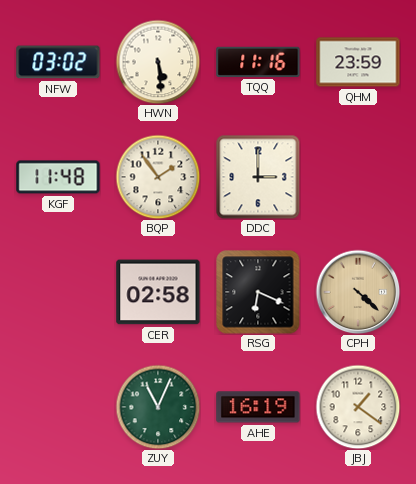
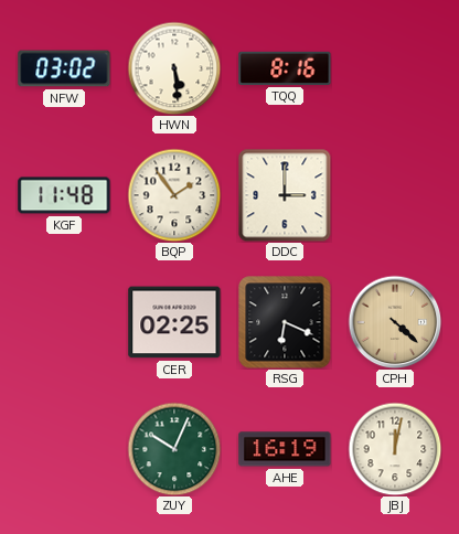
TQQ: 11:16 -> 8:16
QHM: 23:59 -> none
CER: 02:58 -> 02:25
ZUY: 11:04 -> 10:04
JBJ: 1:21 -> 12:02
